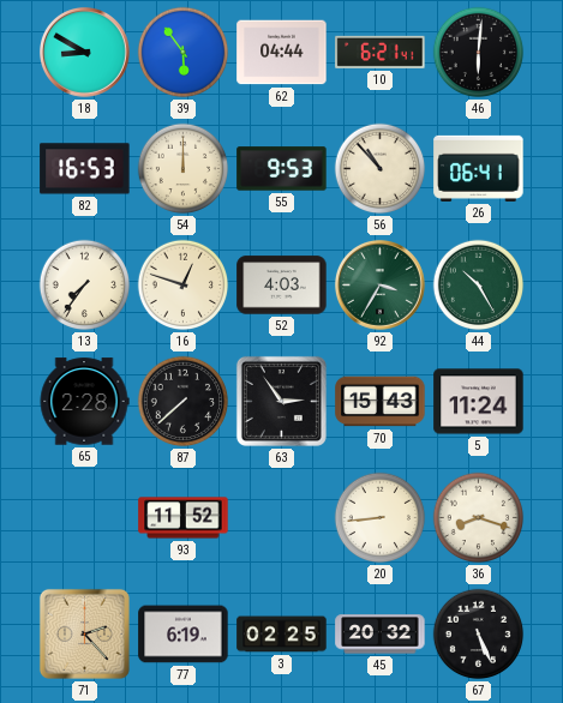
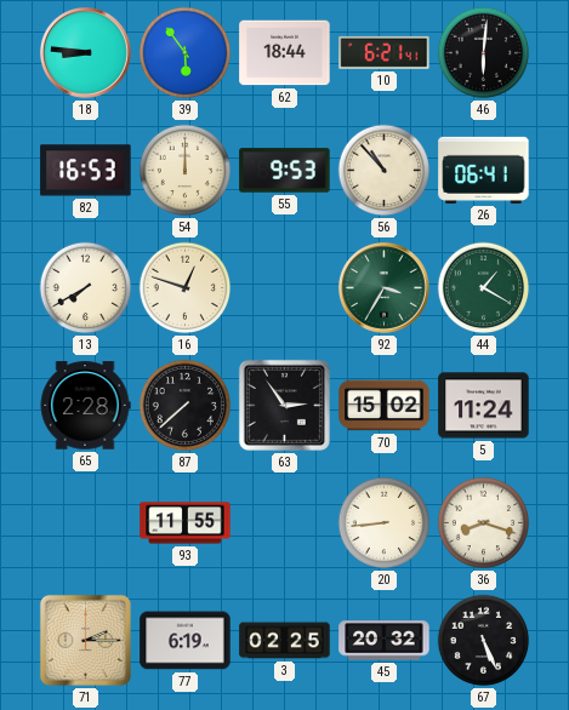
18: 8:50 -> 8:46
62: 04:44 -> 18:44
13: 7:36 -> 7:40
52: 4:03 -> none
44: 10:25 -> 1:20
70: 15:43 -> 15:02
93: 11:52 -> 11:55
71: 2:23 -> 2:15
